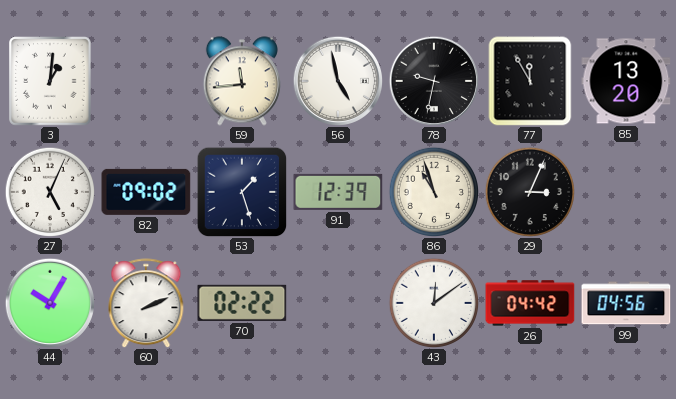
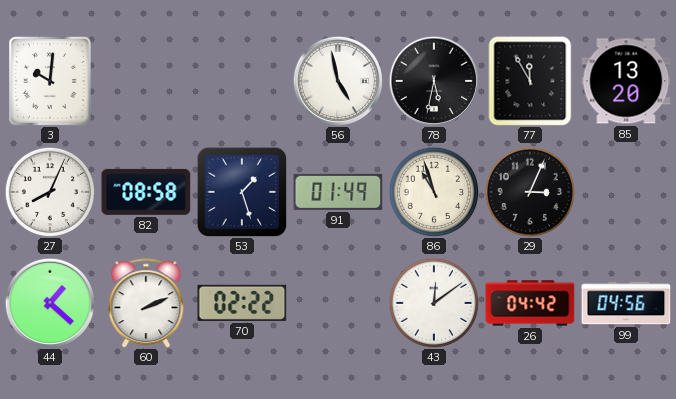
3: 1:01 -> 10:01
59: 11:44 -> none
78: 9:32 -> 5:32
27: 5:04 -> 8:04
82: 09:02 -> 08:58
91: 12:39 -> 01:49
44: 10:05 -> 1:22
